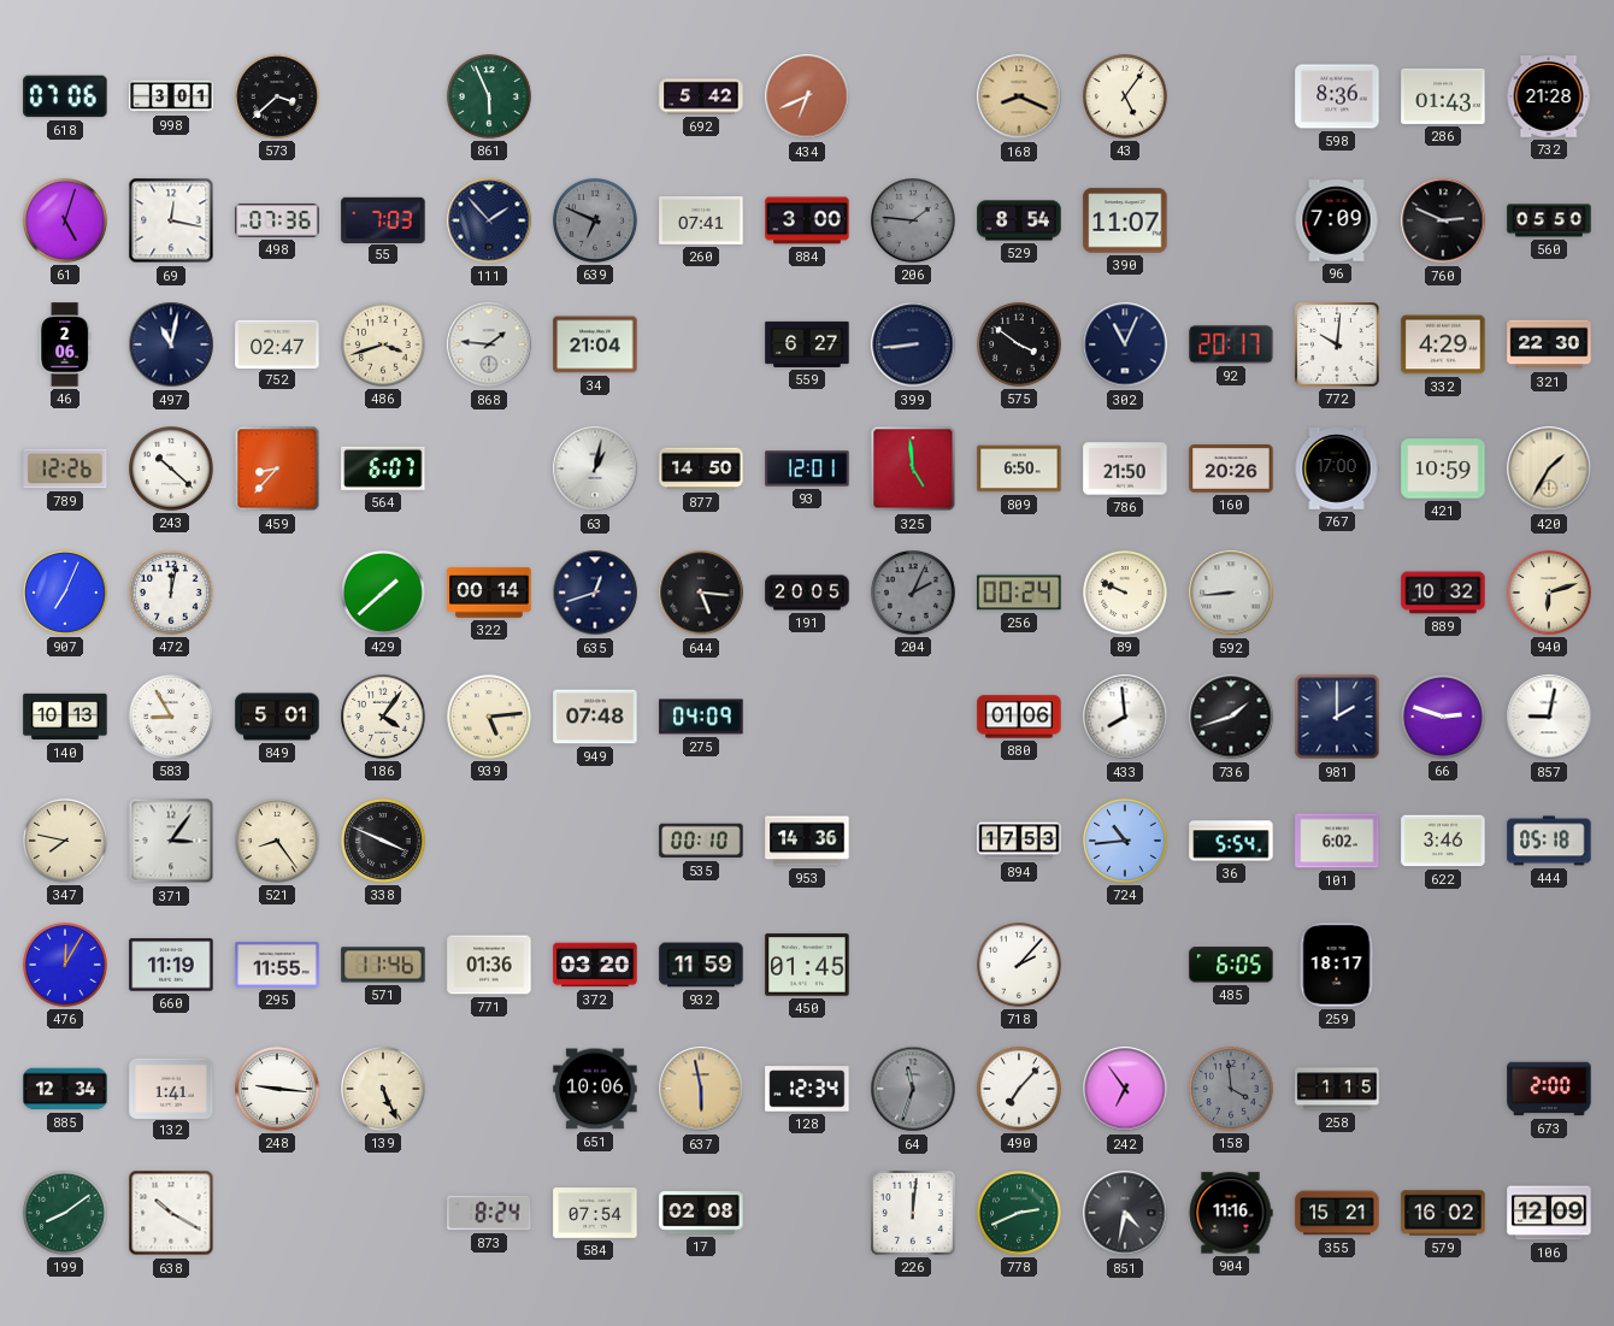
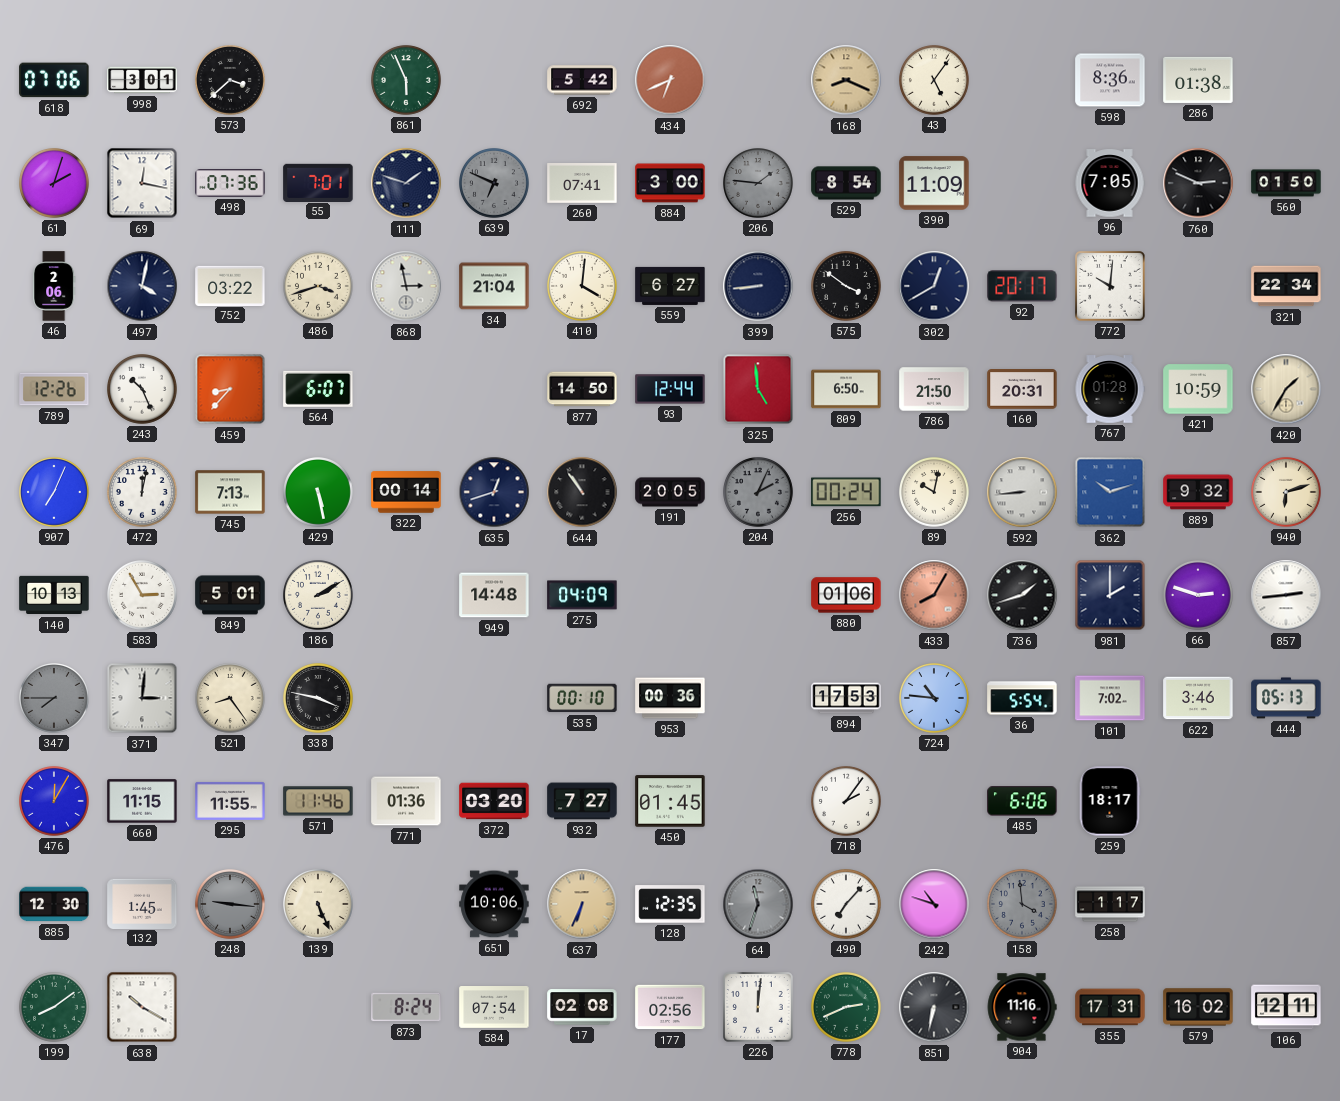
286: 01:43 -> 01:38
732: 21:28 -> none
61: 5:03 -> 2:03
55: 7:03 -> 7:01
111: 1:53 -> 1:48
390: 11:07 -> 11:09
96: 7:09 -> 7:05
560: 05:50 -> 01:50
497: 11:02 -> 4:02
752: 02:47 -> 03:22
868: 1:46 -> 2:58
410: none -> 4:01
302: 11:04 -> 12:40
332: 4:29 -> none
321: 22:30 -> 22:34
243: 10:22 -> 10:26
63: 1:02 -> none
93: 12:01 -> 12:44
160: 20:26 -> 20:31
767: 17:00 -> 01:28
745: none -> 7:13
429: 1:38 -> 5:28
644: 5:16 -> 10:54
89: 9:49 -> 10:02
362: none -> 10:12
889: 10:32 -> 9:32
583: 8:55 -> 2:55
186: 4:06 -> 2:10
939: 5:14 -> none
949: 07:48 -> 14:48
433: 7:59 -> 8:05
433 dial: white -> salmon
857: 9:02 -> 2:44
347: 7:47 -> 7:45
347 dial: cream -> grey
371: 3:06 -> 3:01
338: 3:49 -> 3:47
953: 14:36 -> 00:36
724: 10:44 -> 10:46
101: 6:02 -> 7:02
444: 05:18 -> 05:13
660: 11:19 -> 11:15
932: 11:59 -> 7:27
718: 2:07 -> 2:06
485: 6:05 -> 6:06
885: 12:34 -> 12:30
132: 1:41 -> 1:45
248 dial: white -> grey
637: 5:58 -> 6:34
128: 12:34 -> 12:35
242: 6:54 -> 10:48
258: 1:15 -> 1:17
673: 2:00 -> none
177: none -> 02:56
851: 4:32 -> 6:32
355: 15:21 -> 17:31
106: 12:09 -> 12:11
